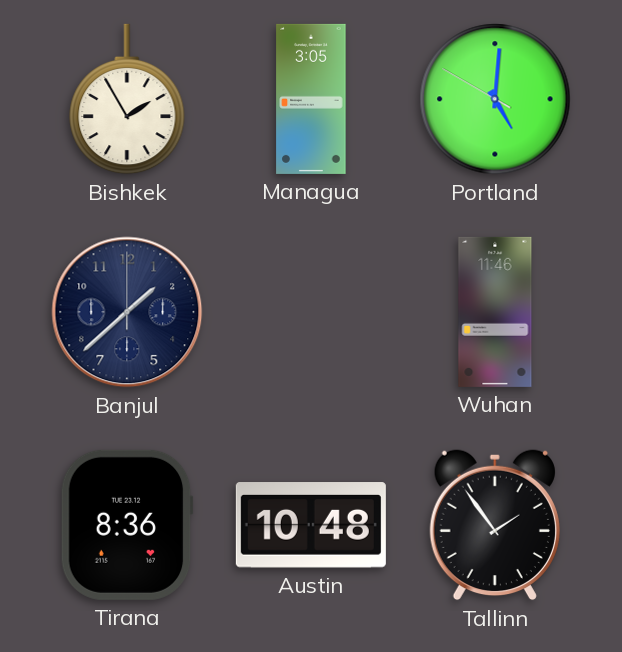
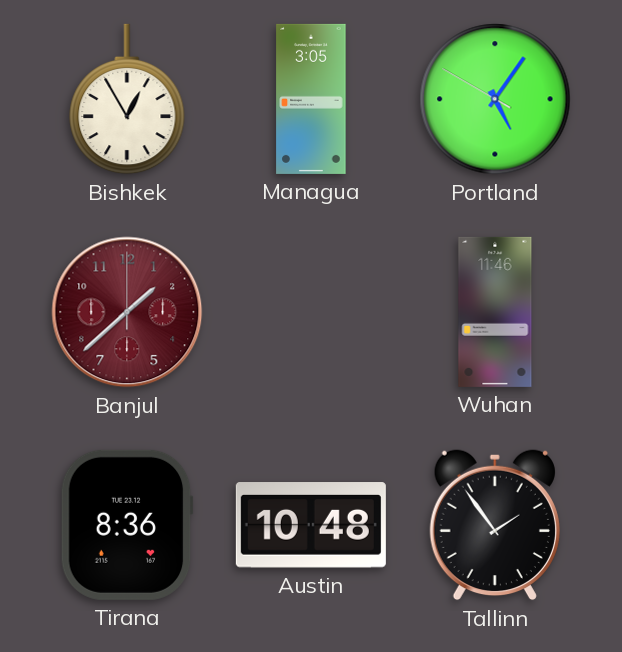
Bishkek: 1:55 -> 12:55
Portland: 5:00 -> 5:05
Banjul dial: navy -> burgundy
